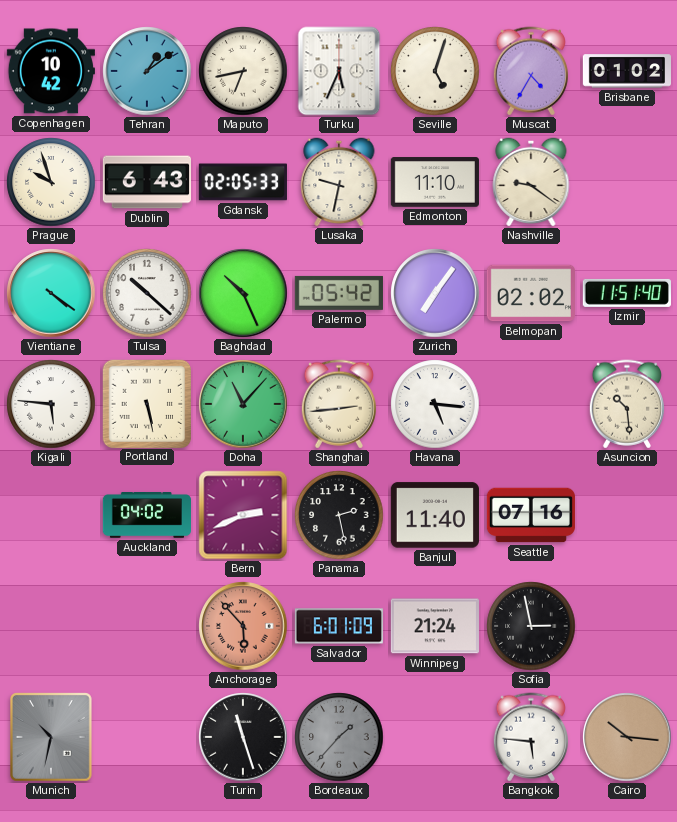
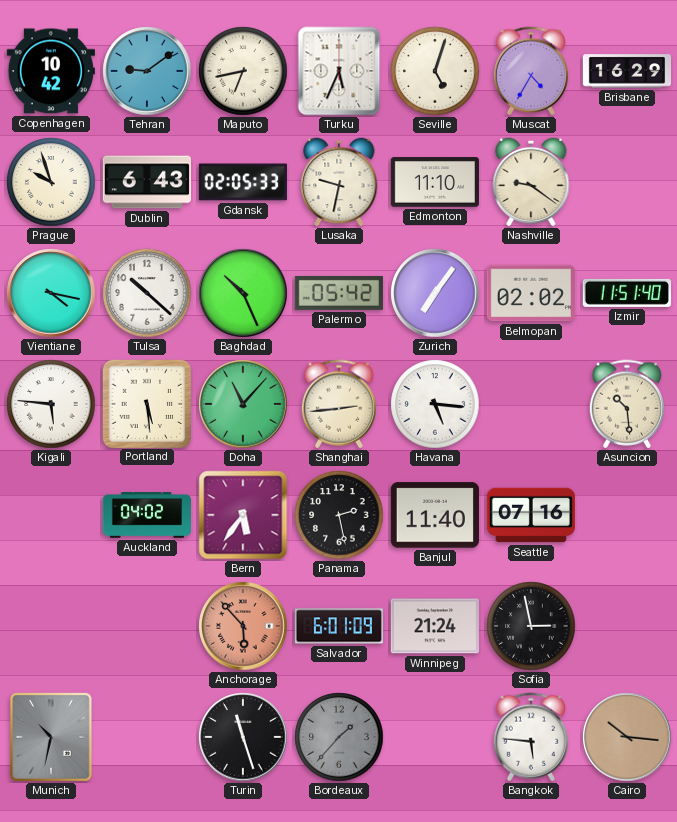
Tehran: 1:09 -> 9:09
Brisbane: 01:02 -> 16:29
Vientiane: 4:21 -> 4:17
Portland: 5:28 -> 5:29
Bern: 2:41 -> 5:36
